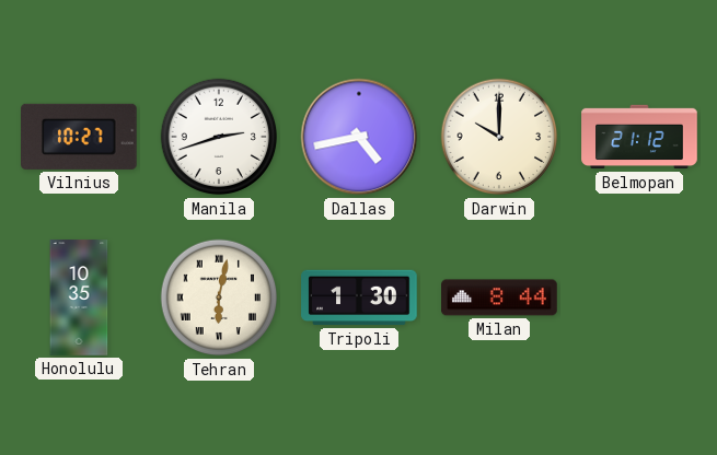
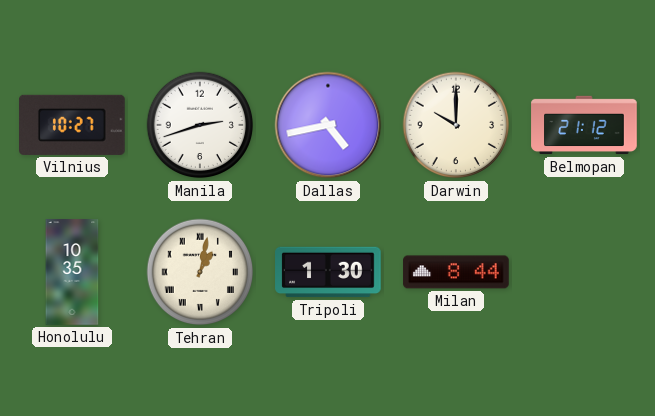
Tehran: 6:02 -> 1:02
